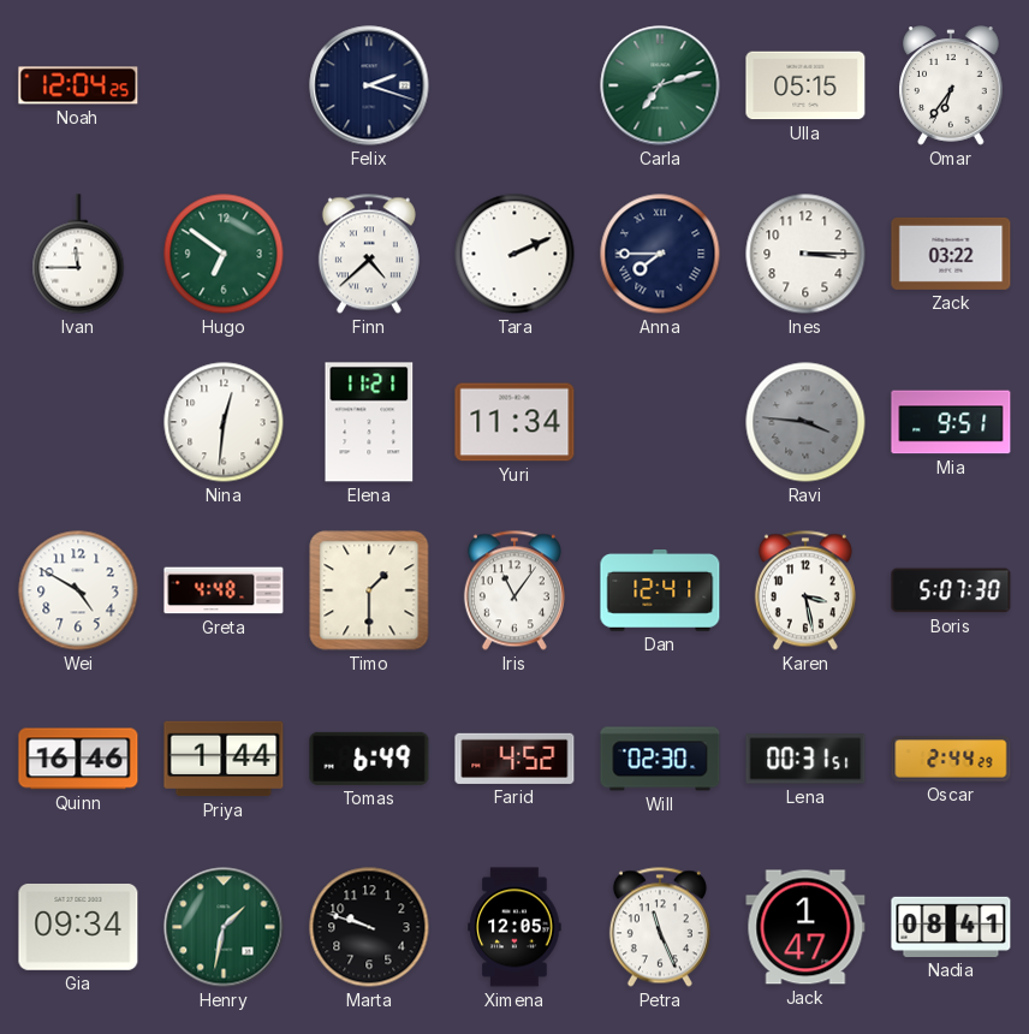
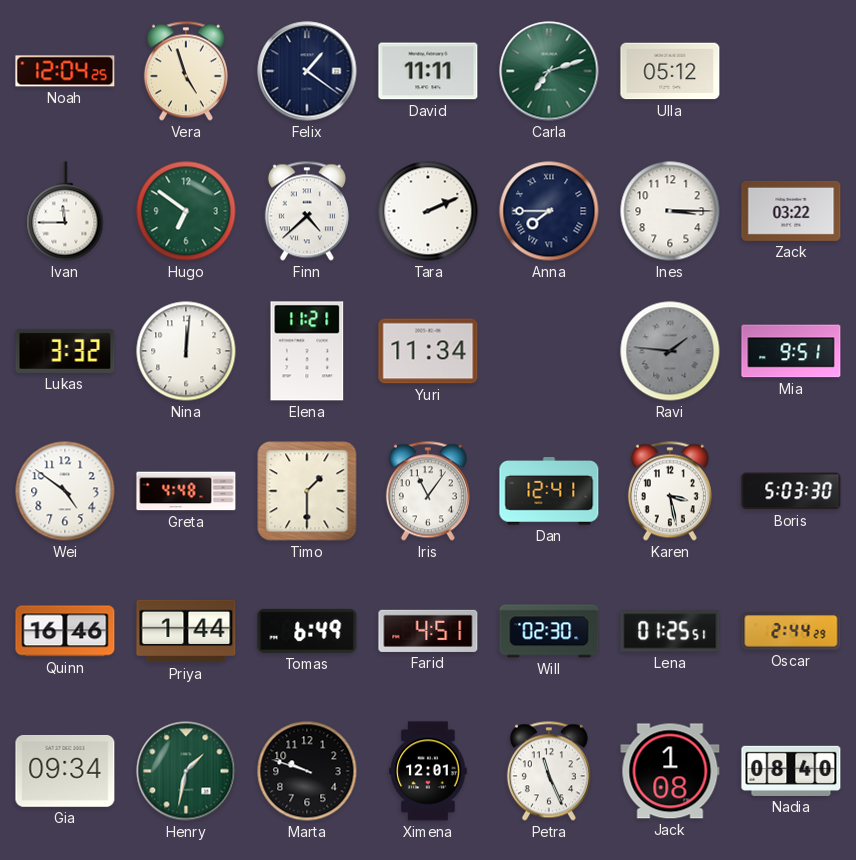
Vera: none -> 4:57
Felix: 2:18 -> 1:21
David: none -> 11:11
Ulla: 05:15 -> 05:12
Omar: 6:36 -> none
Lukas: none -> 3:32
Nina: 12:31 -> 12:01
Ravi: 3:46 -> 1:46
Wei: 4:50 -> 4:51
Boris: 5:07 -> 5:03
Farid: 4:52 -> 4:51
Lena: 00:31 -> 01:25
Ximena: 12:05 -> 12:01
Jack: 1:47 -> 1:08
Nadia: 08:41 -> 08:40
